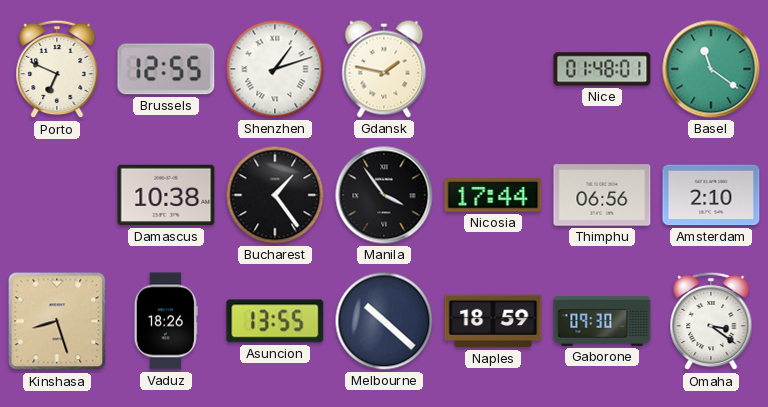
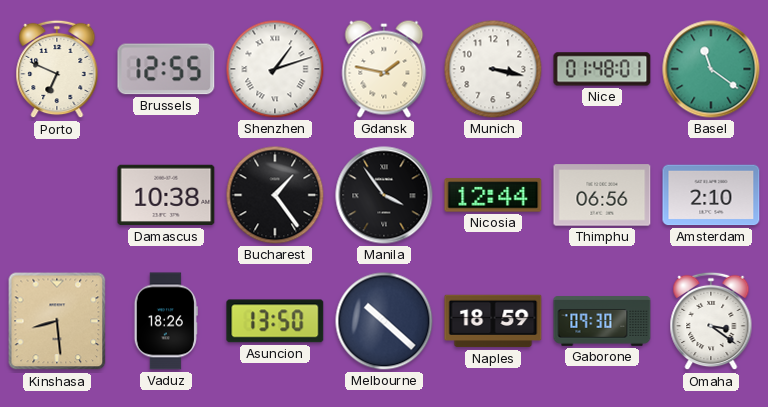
Munich: none -> 3:17
Nicosia: 17:44 -> 12:44
Kinshasa: 8:27 -> 8:29
Asuncion: 13:55 -> 13:50
